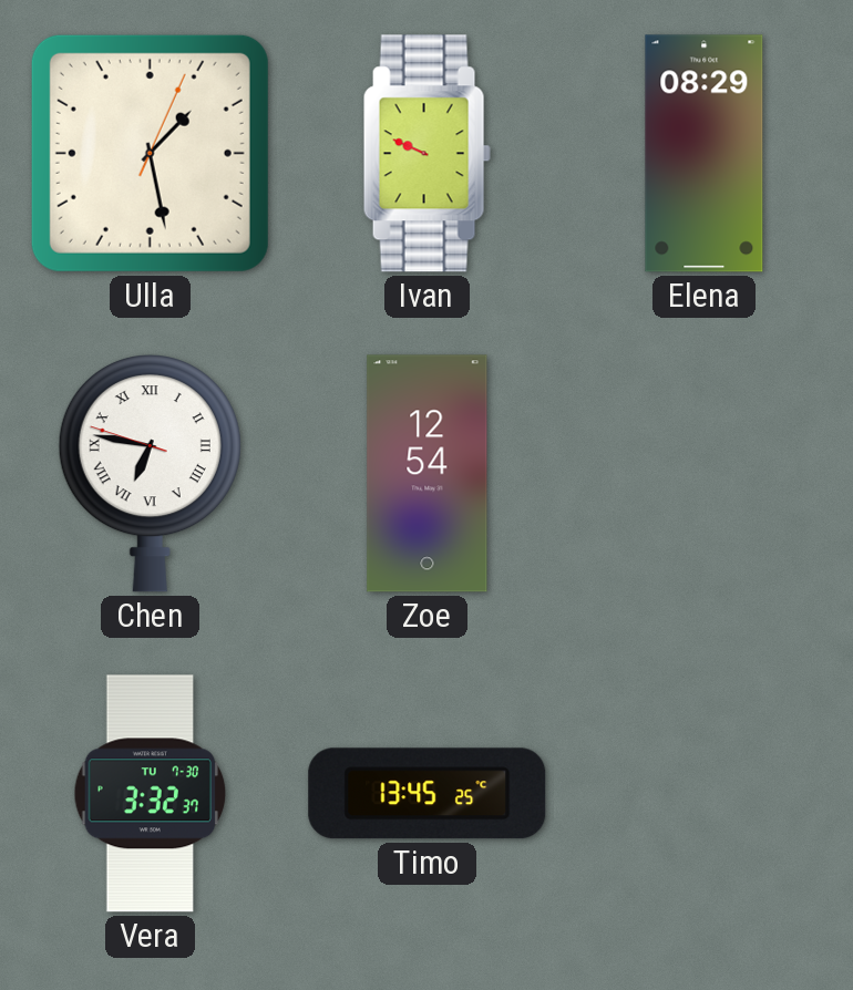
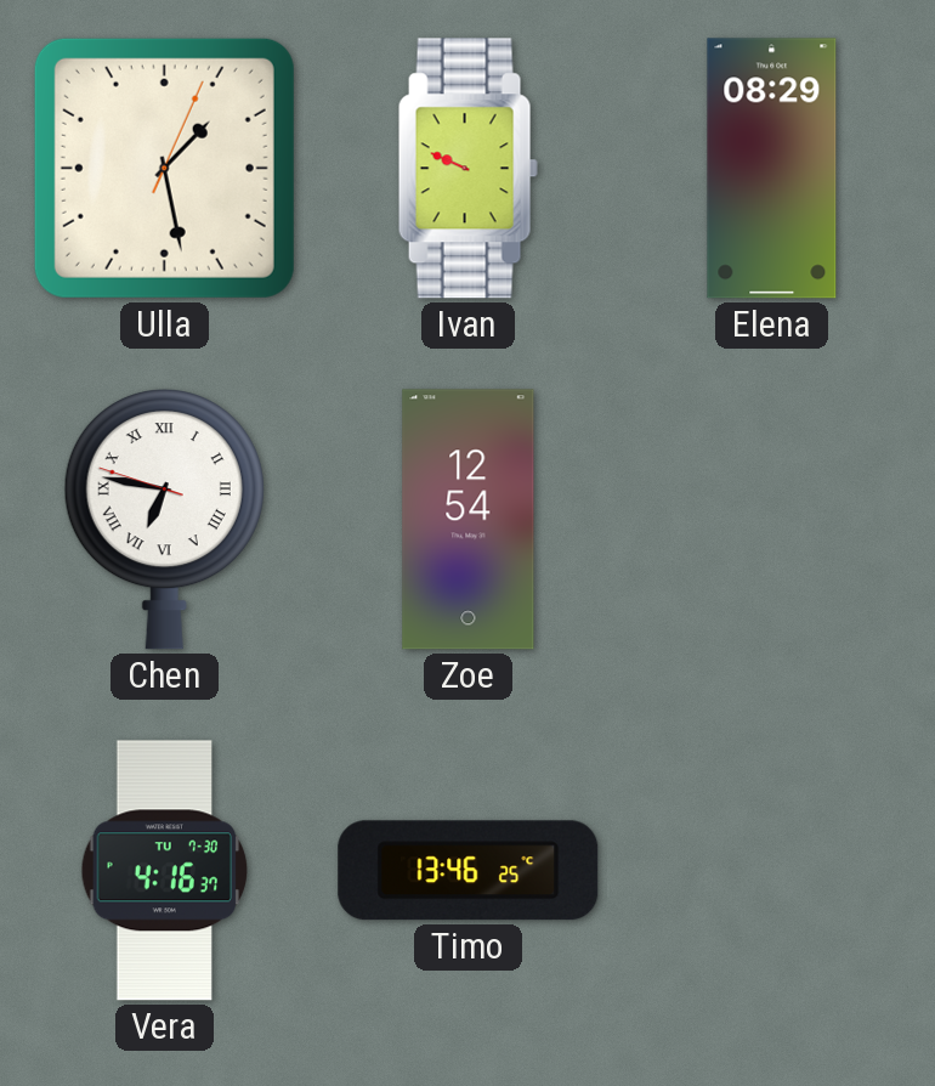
Vera: 3:32 -> 4:16
Timo: 13:45 -> 13:46
